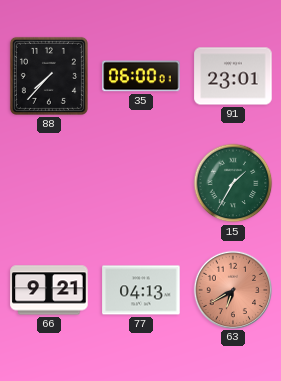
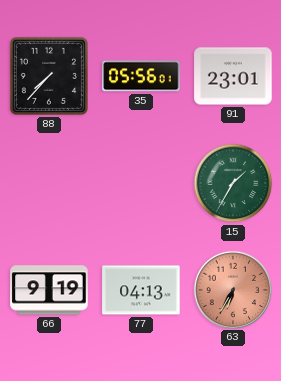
35: 06:00 -> 05:56
66: 9:21 -> 9:19
63: 6:40 -> 6:35
